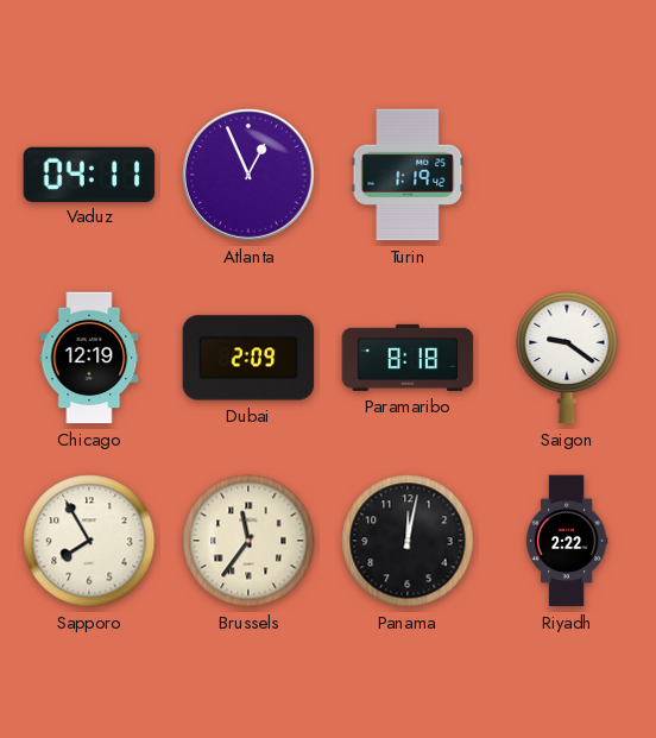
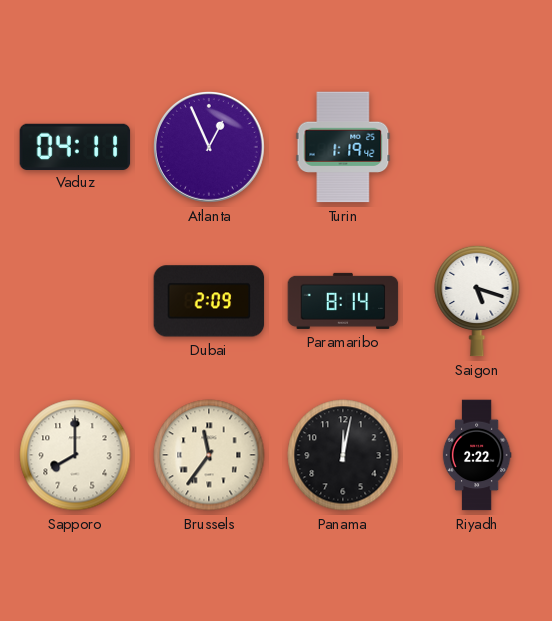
Chicago: 12:19 -> none
Paramaribo: 8:18 -> 8:14
Saigon: 9:21 -> 5:18
Sapporo: 7:55 -> 8:00
